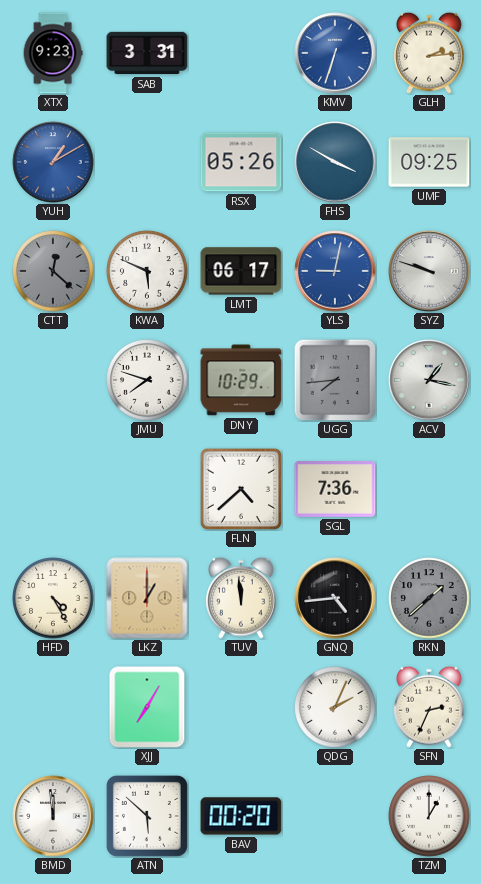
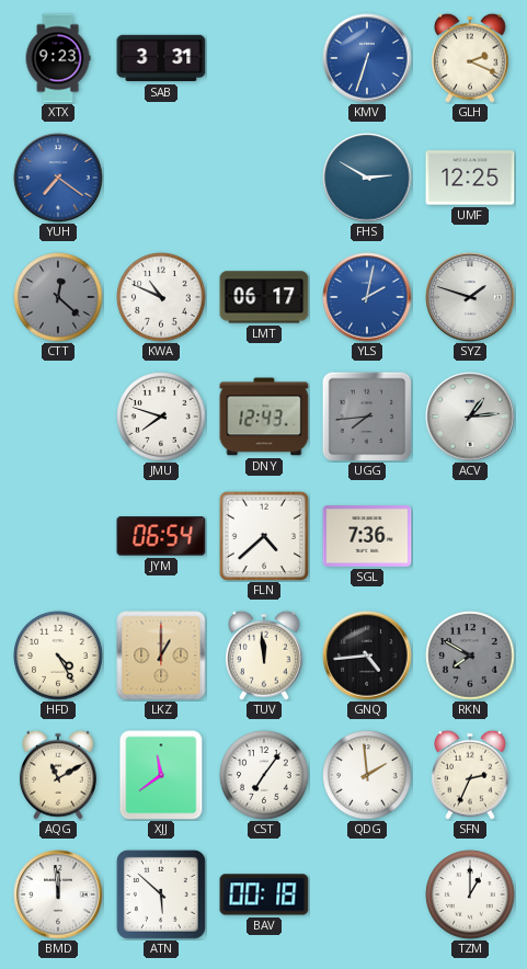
GLH: 2:14 -> 2:19
YUH: 1:10 -> 7:21
RSX: 05:26 -> none
FHS: 3:50 -> 2:50
UMF: 09:25 -> 12:25
KWA: 5:49 -> 10:49
YLS: 9:02 -> 2:02
SYZ: 9:48 -> 1:48
DNY: 10:29 -> 12:43
ACV: 1:17 -> 1:14
JYM: none -> 06:54
RKN: 1:38 -> 7:50
AQG: none -> 11:10
XJJ: 7:05 -> 11:39
CST: none -> 7:06
QDG: 2:04 -> 1:59
BAV: 00:20 -> 00:18
